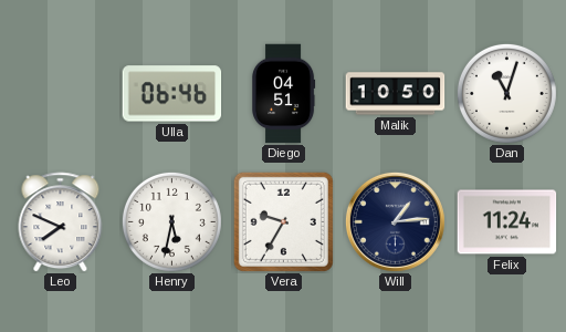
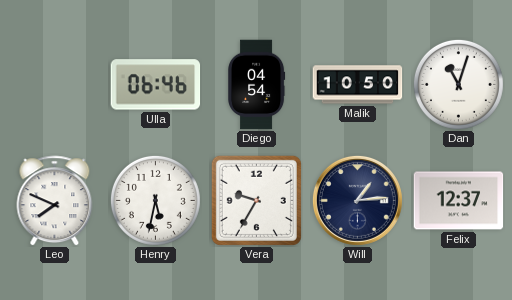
Diego: 04:51 -> 04:54
Felix: 11:24 -> 12:37
